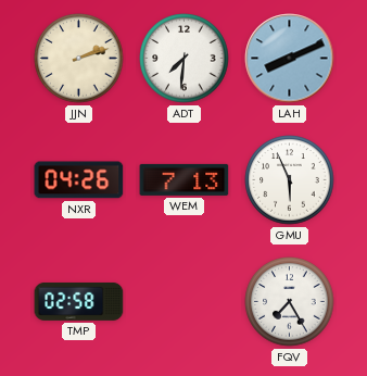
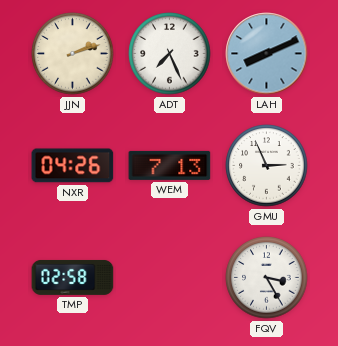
ADT: 7:31 -> 7:26
GMU: 5:56 -> 2:56
FQV: 7:25 -> 3:25
